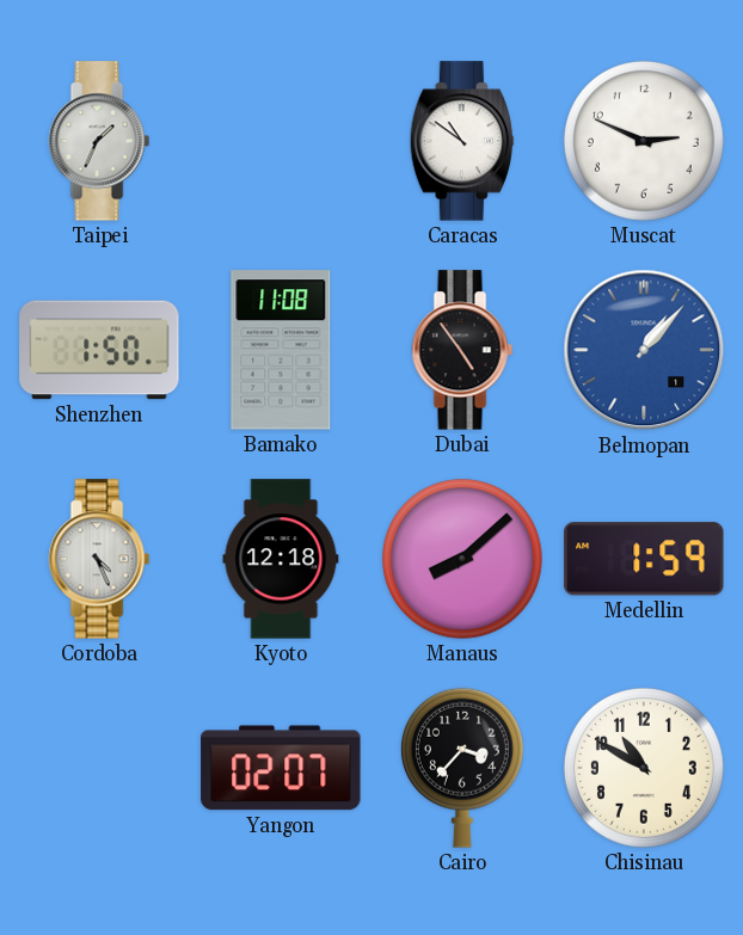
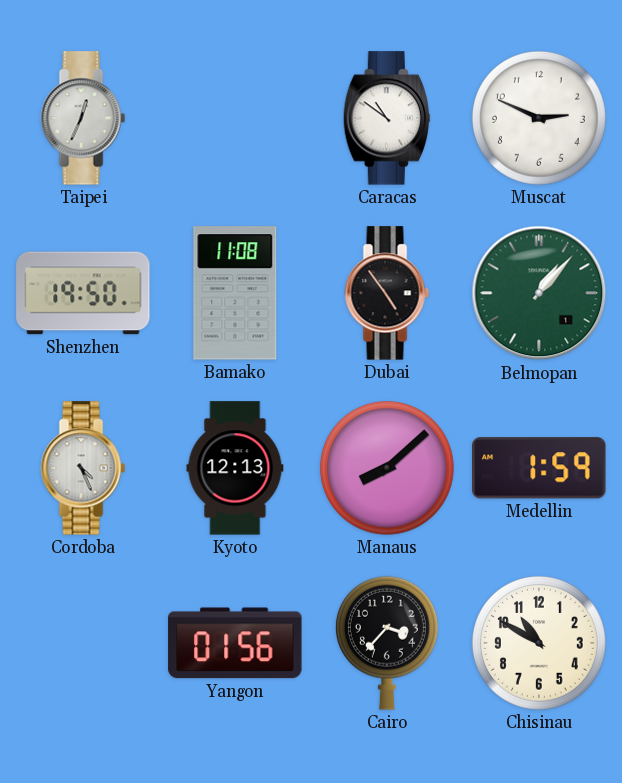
Taipei: 1:34 -> 12:34
Shenzhen: 1:50 -> 19:50
Belmopan dial: blue -> green
Kyoto: 12:18 -> 12:13
Yangon: 02:07 -> 01:56
